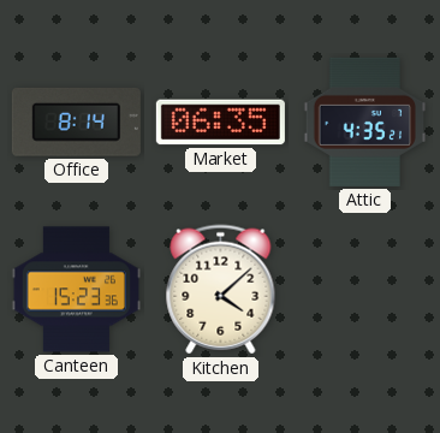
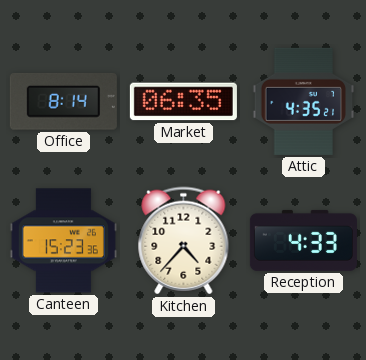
Kitchen: 4:08 -> 4:37
Reception: none -> 4:33
